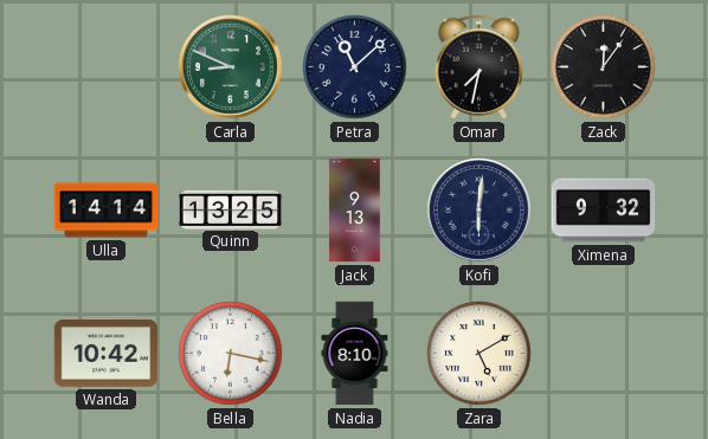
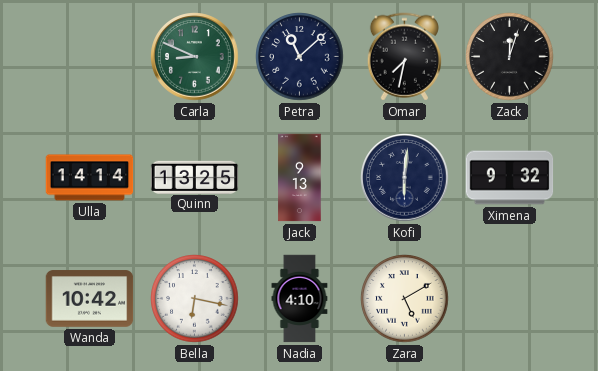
Zack: 12:06 -> 12:03
Nadia: 8:10 -> 4:10
